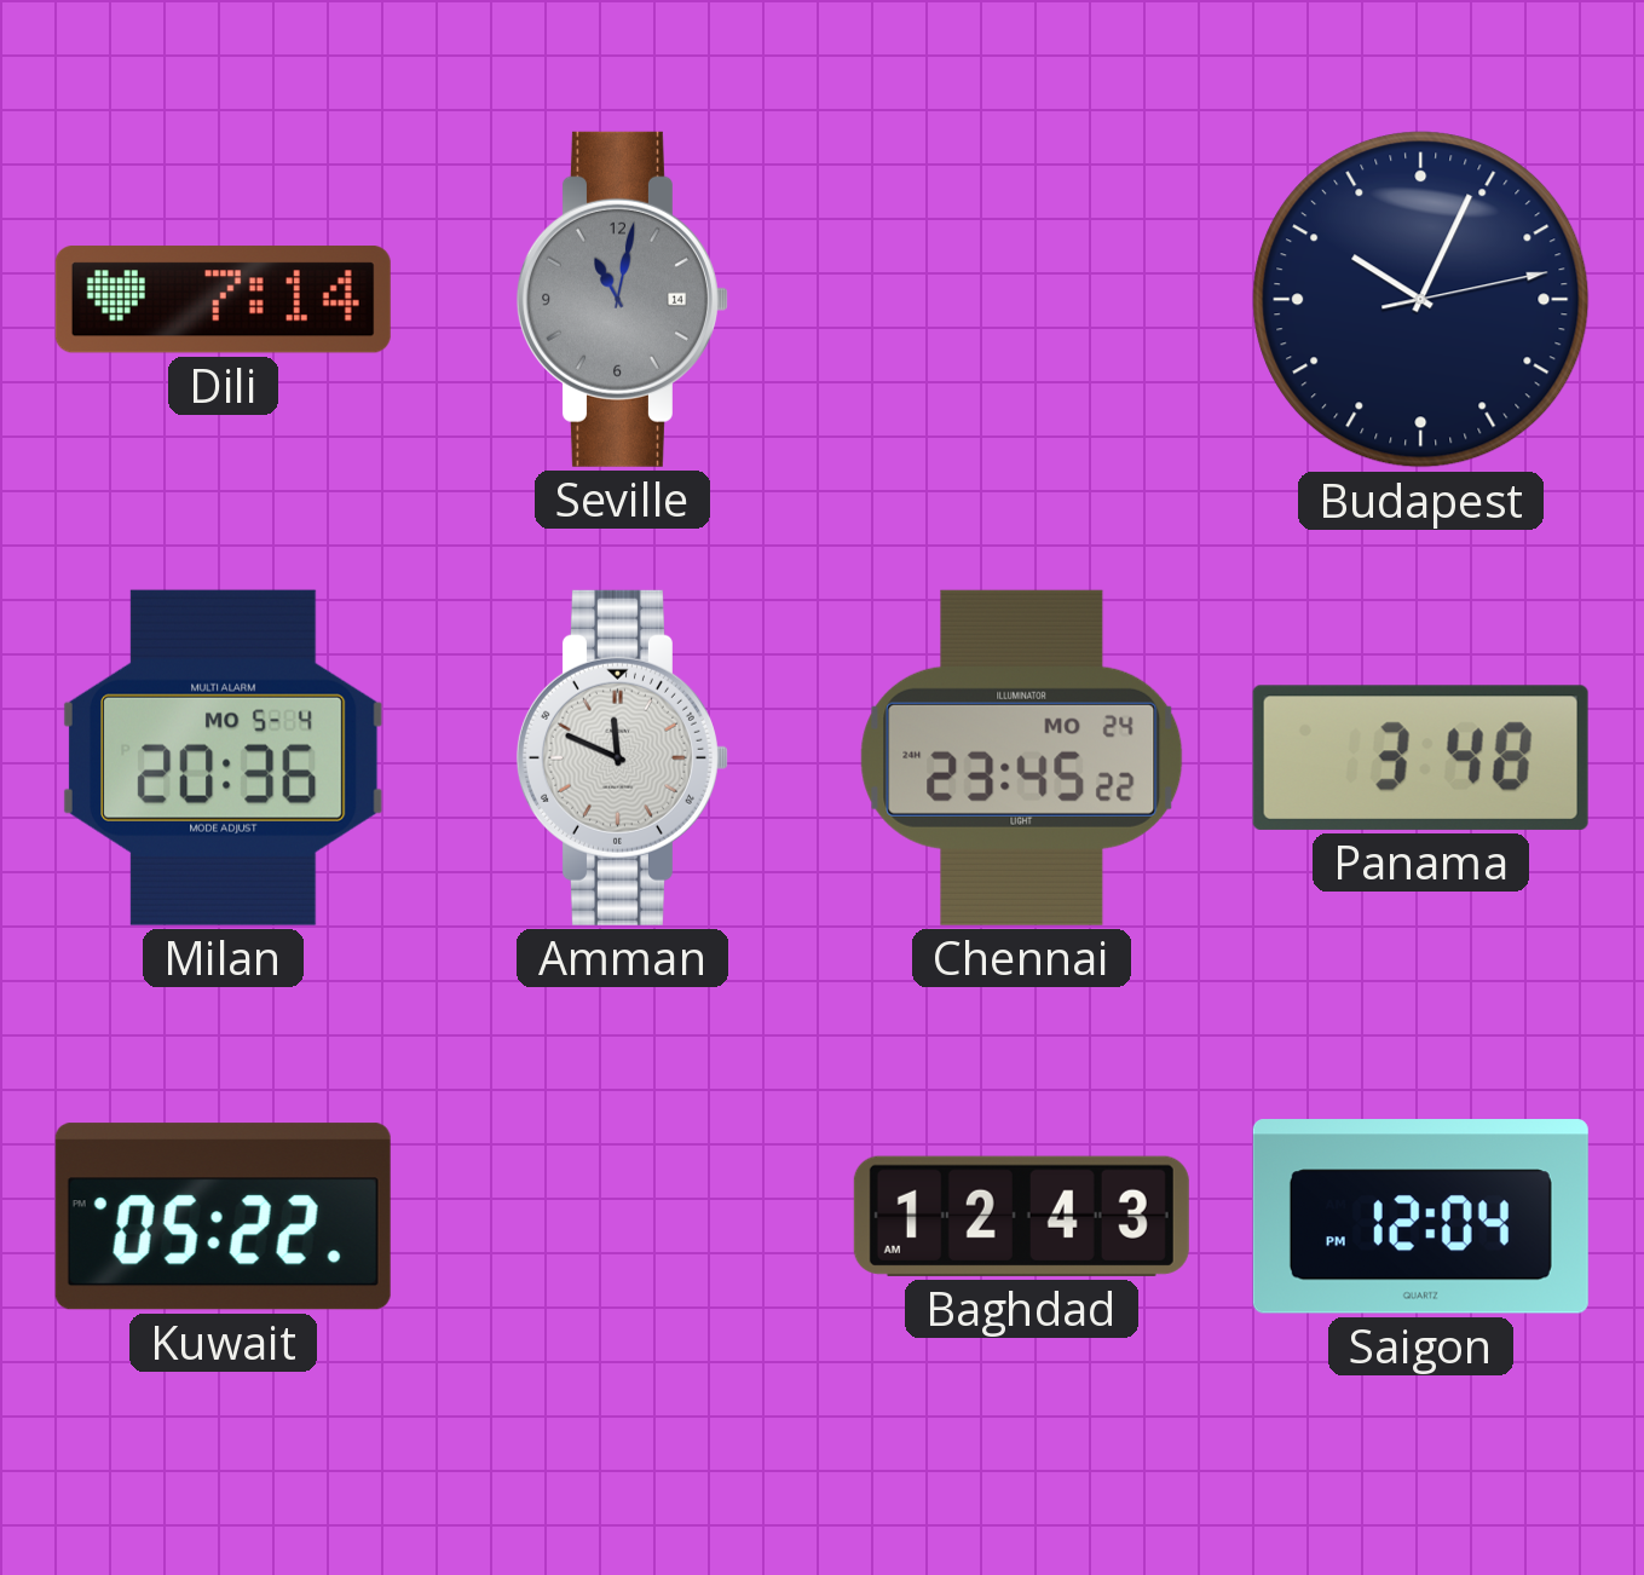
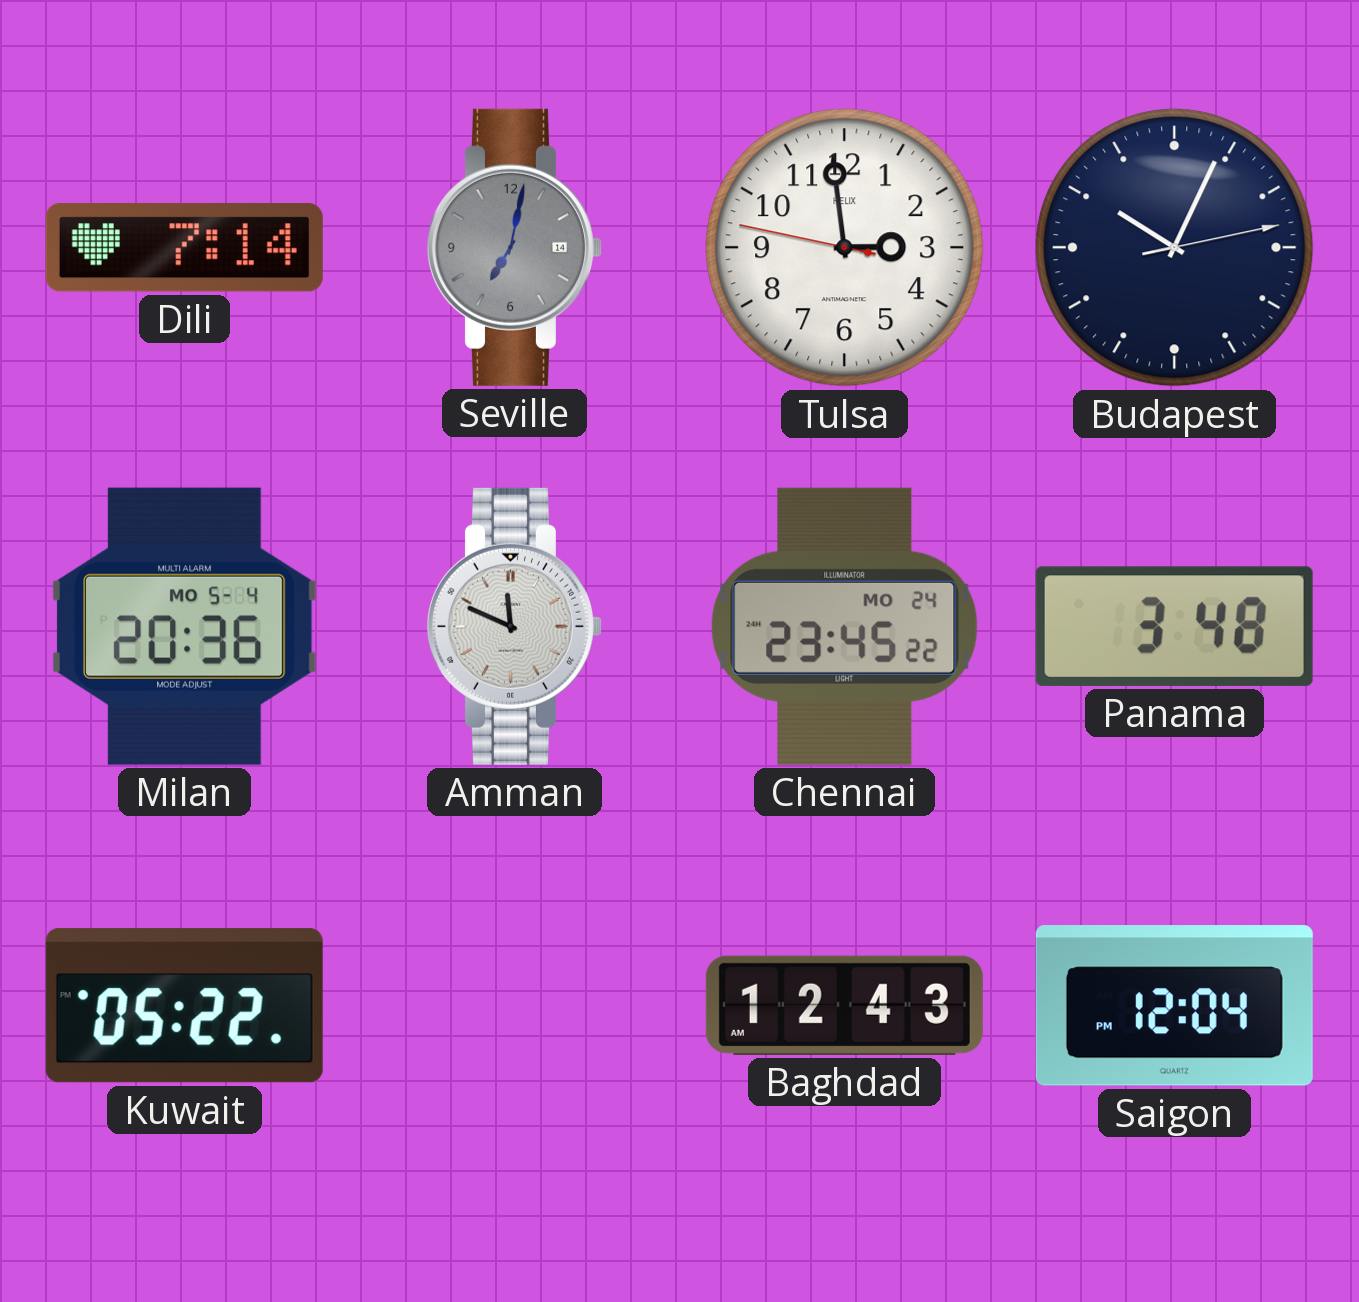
Seville: 11:02 -> 7:02
Tulsa: none -> 2:58
